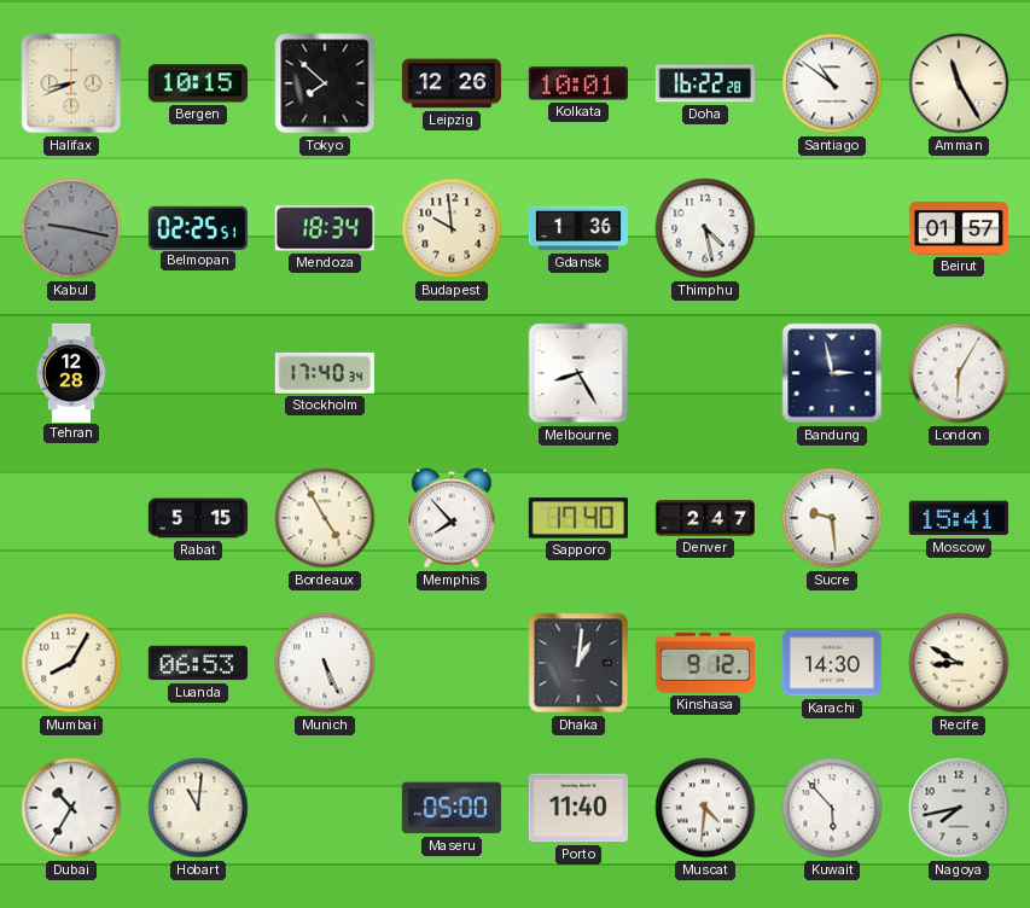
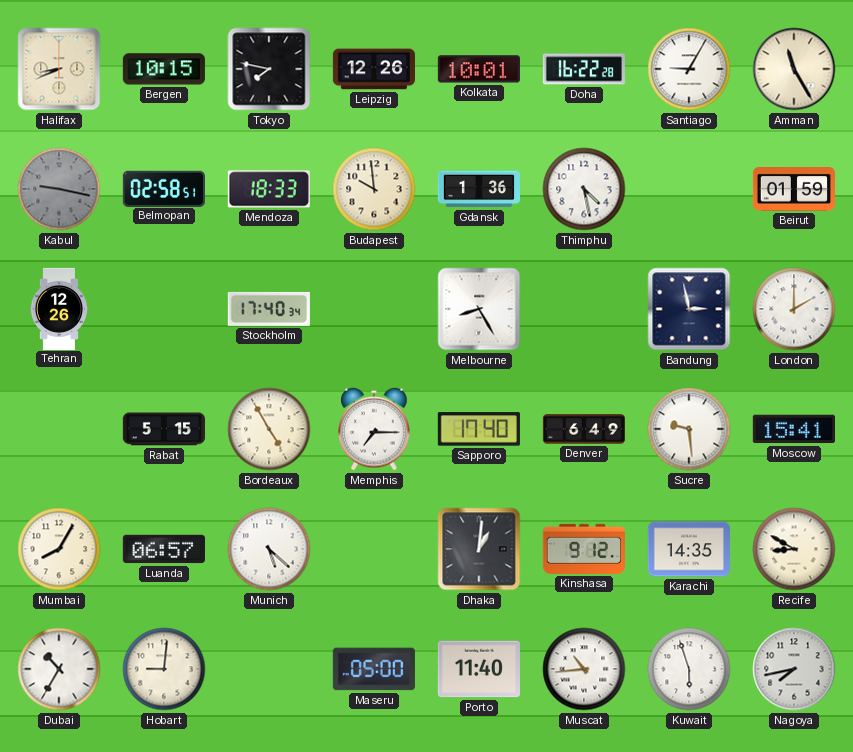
Tokyo: 7:52 -> 7:47
Santiago: 10:51 -> 9:05
Belmopan: 02:25 -> 02:58
Mendoza: 18:34 -> 18:33
Beirut: 01:57 -> 01:59
Tehran: 12:28 -> 12:26
London: 6:05 -> 2:00
Memphis: 7:53 -> 7:15
Denver: 2:47 -> 6:49
Luanda: 06:53 -> 06:57
Munich: 5:26 -> 5:22
Karachi: 14:30 -> 14:35
Hobart: 11:01 -> 9:01
Muscat: 4:31 -> 10:44
Kuwait: 5:53 -> 5:57
